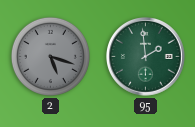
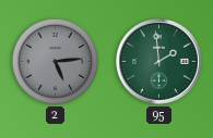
2: 5:18 -> 5:14
